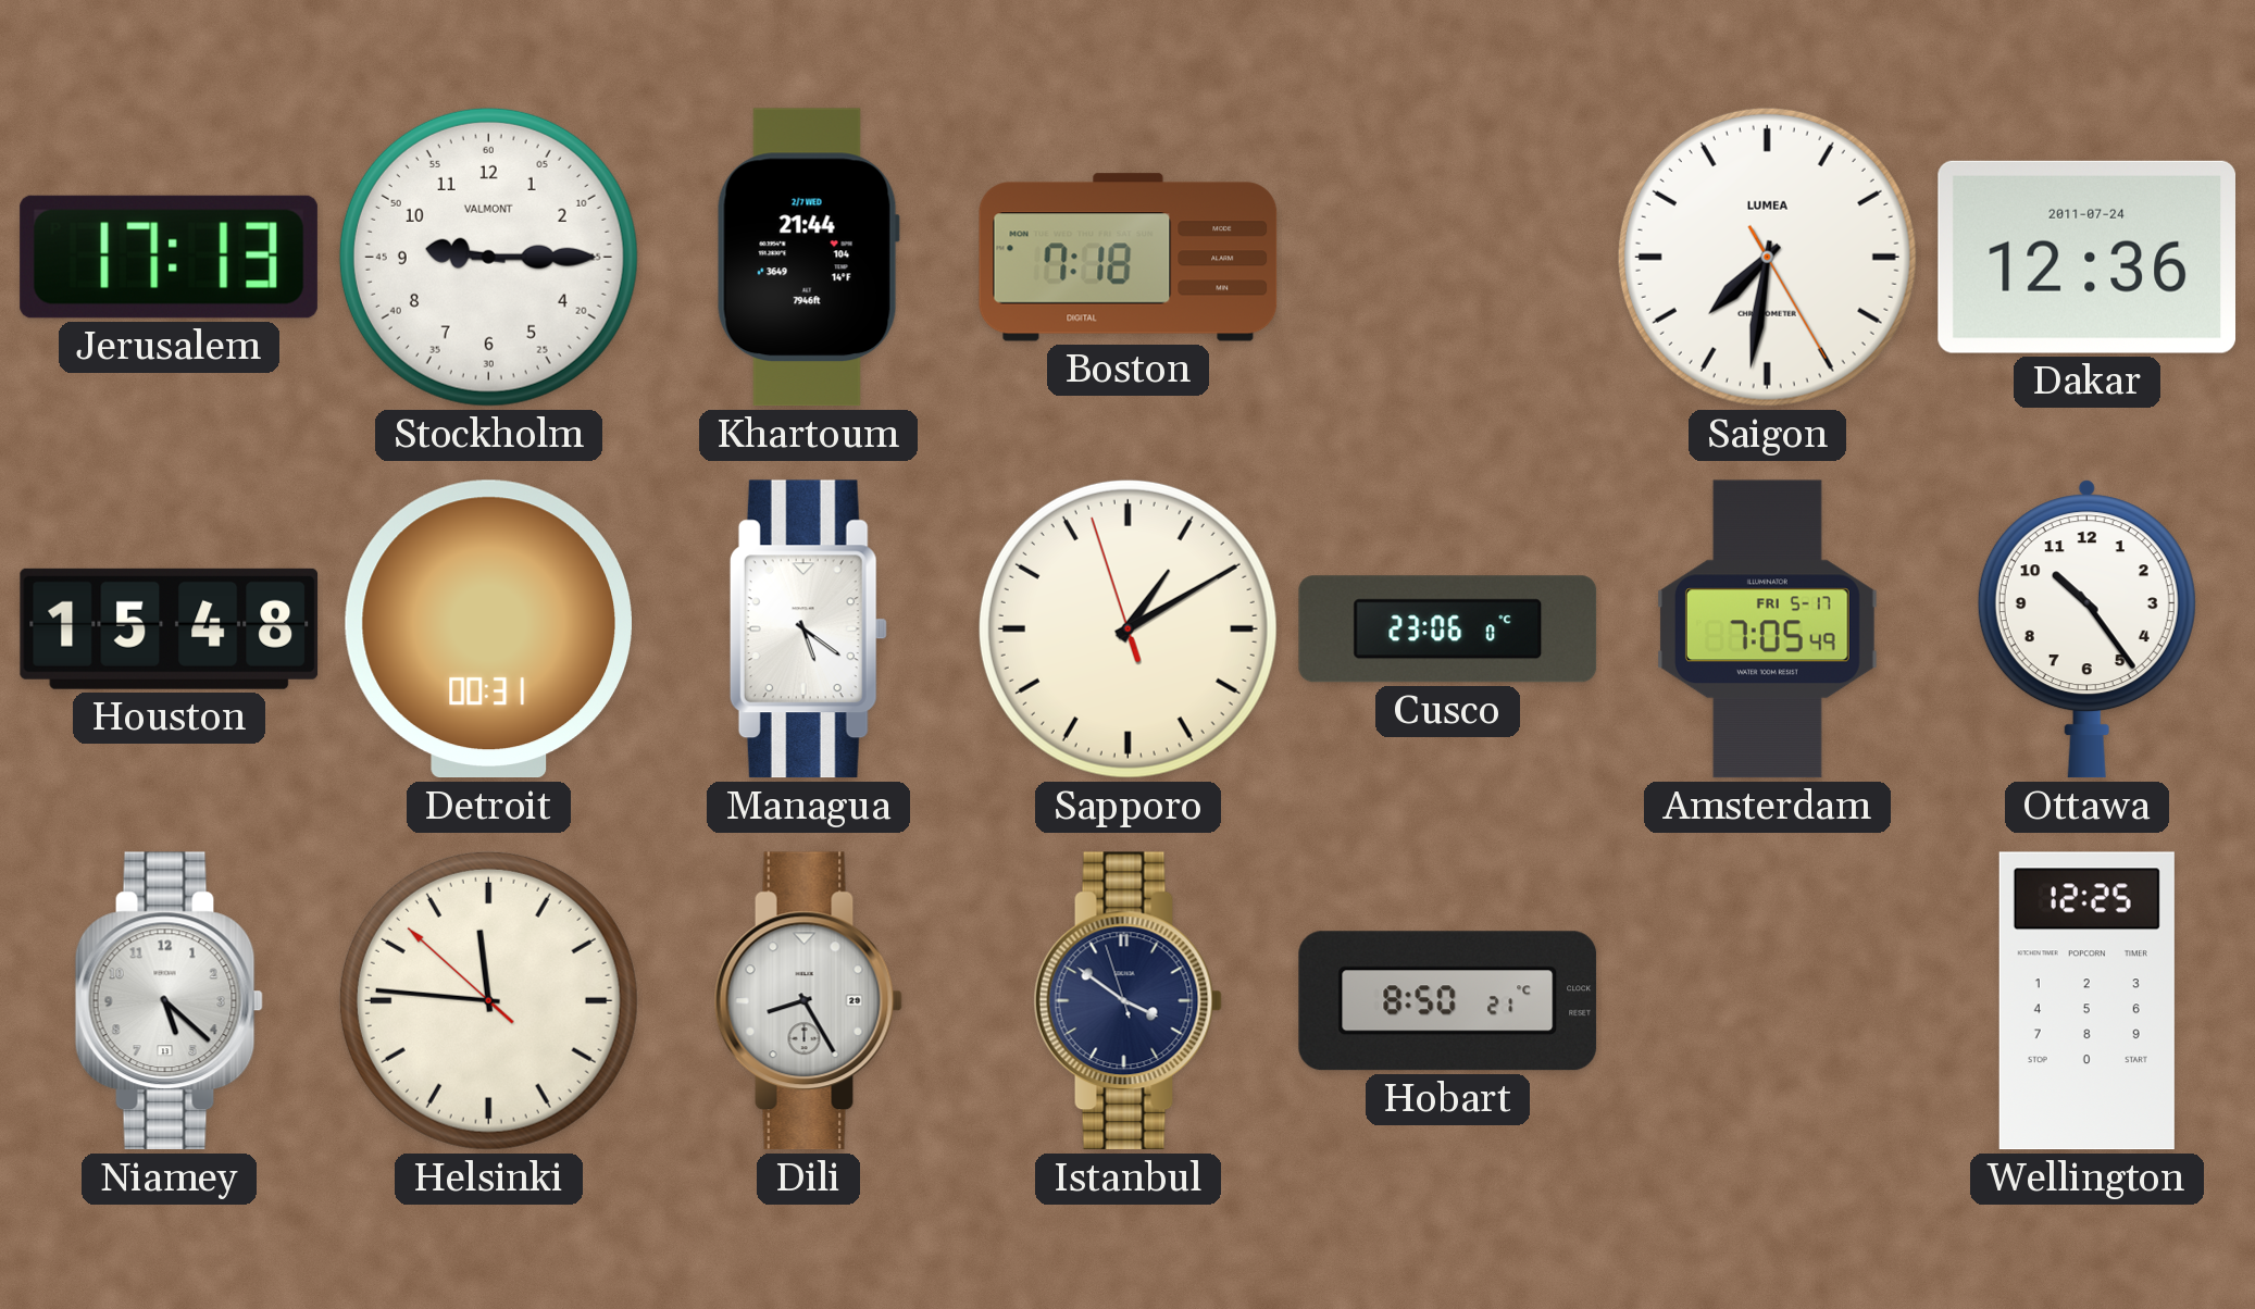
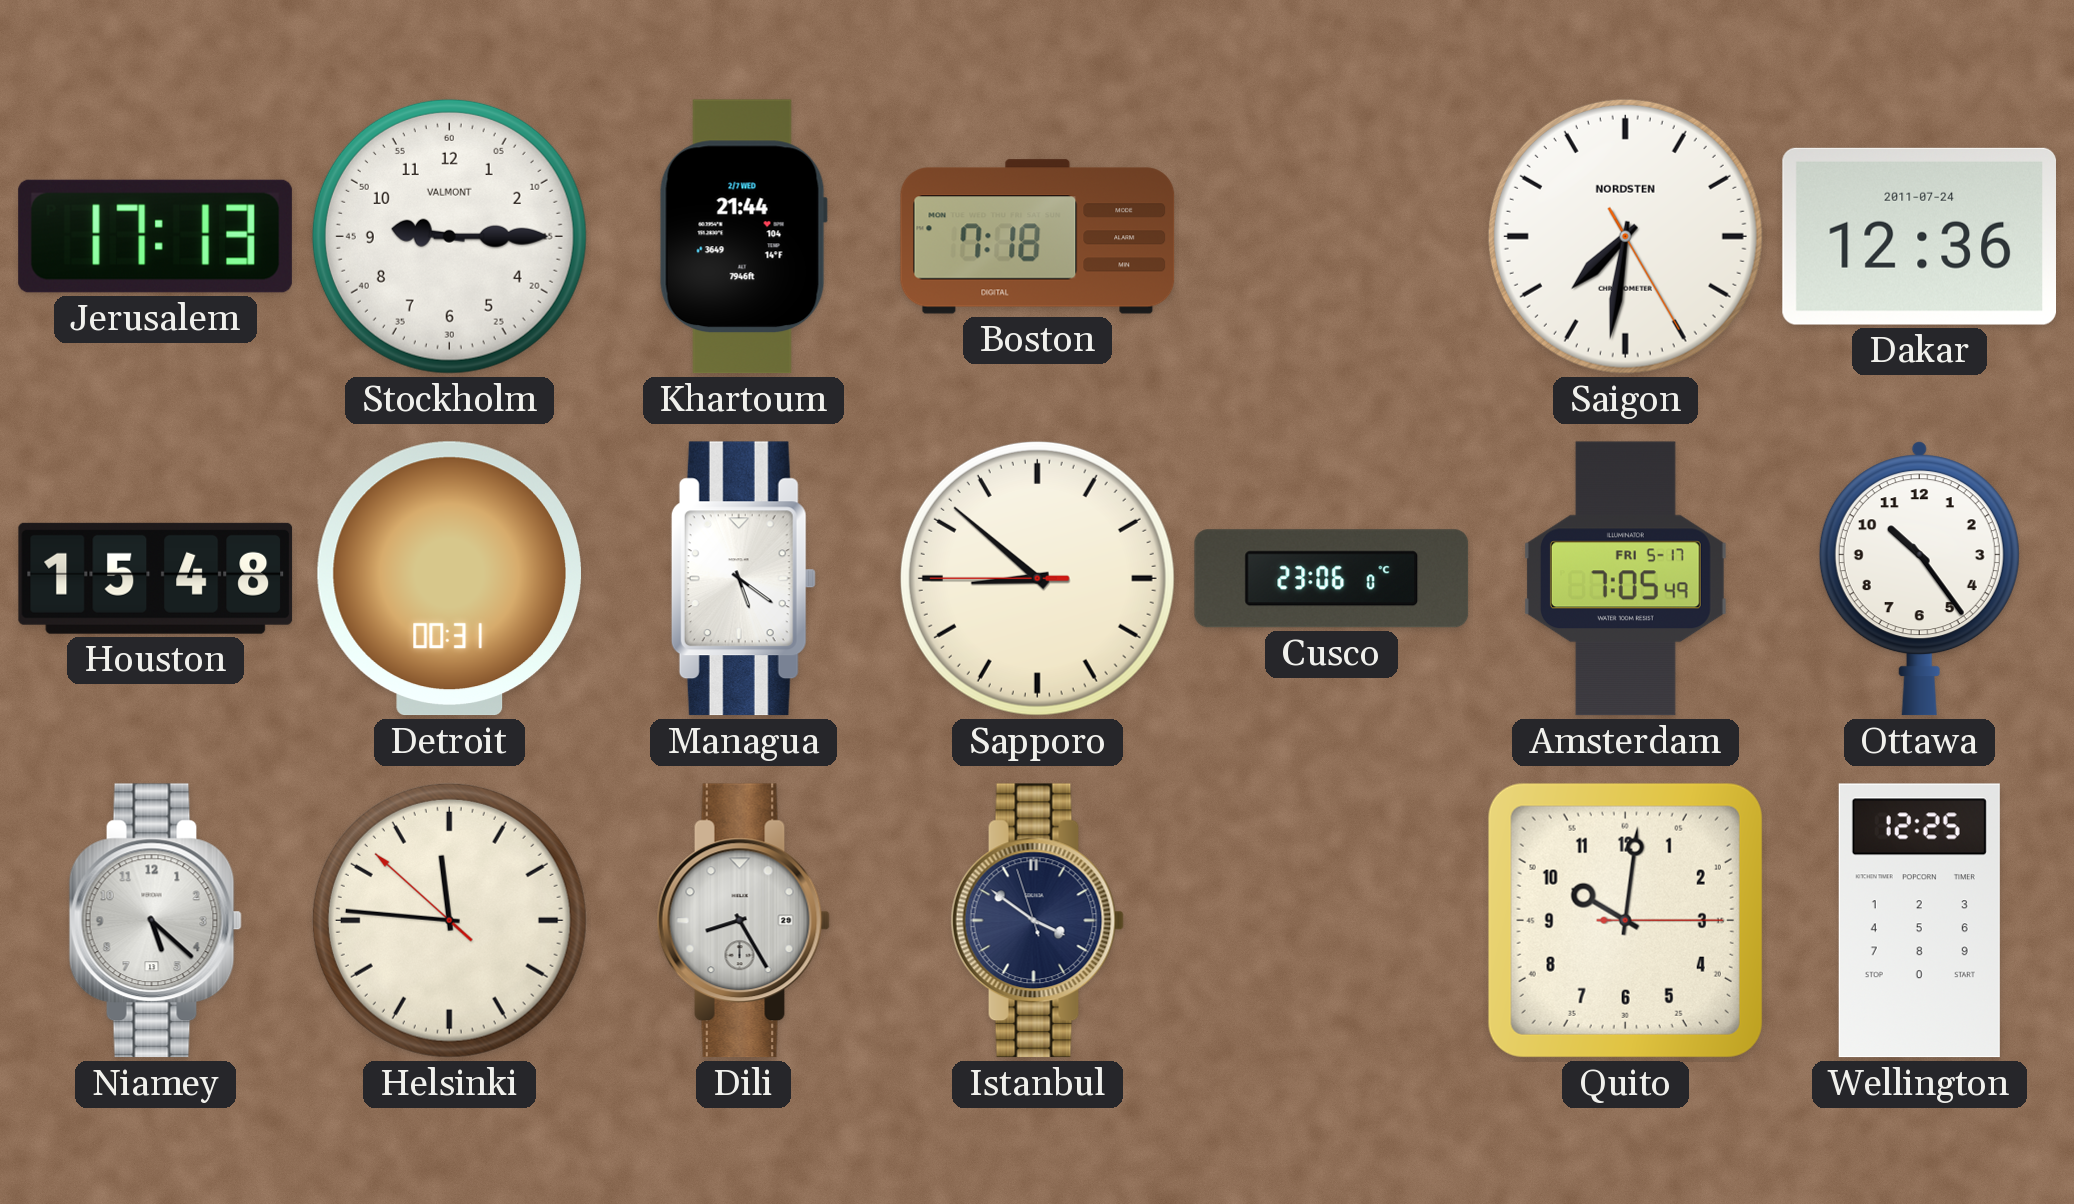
Saigon brand: LUMEA -> NORDSTEN
Sapporo: 1:09 -> 8:51
Hobart: 8:50 -> none
Quito: none -> 10:01
